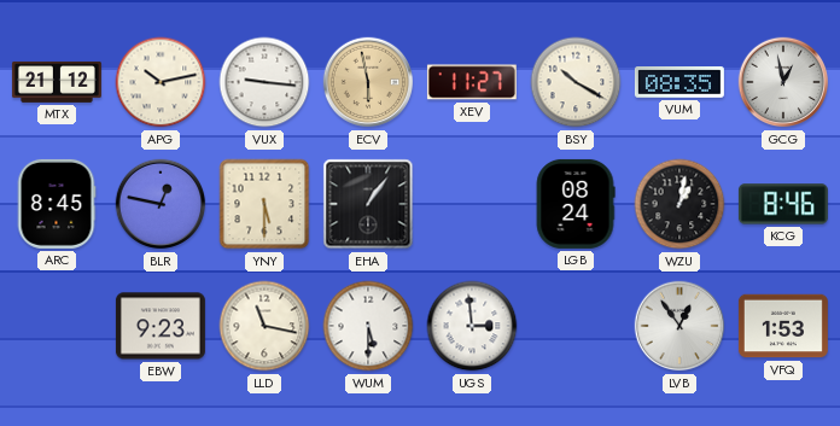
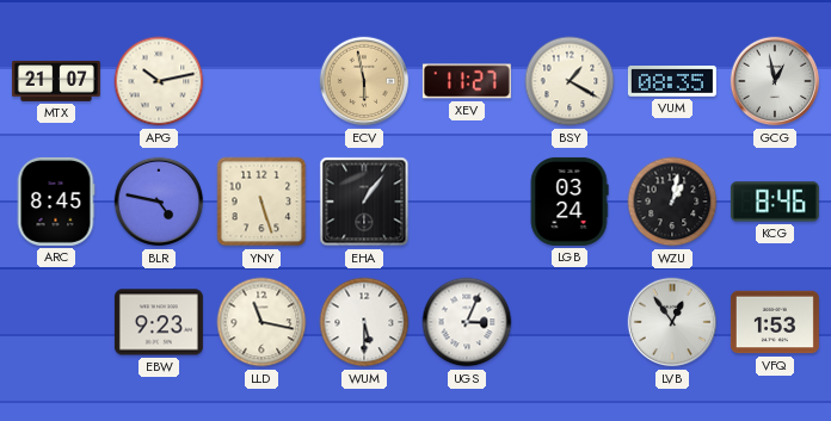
MTX: 21:12 -> 21:07
VUX: 9:16 -> none
BSY: 10:20 -> 1:20
BLR: 12:47 -> 4:47
YNY: 5:30 -> 5:27
LGB: 08:24 -> 03:24
UGS: 2:59 -> 3:04
